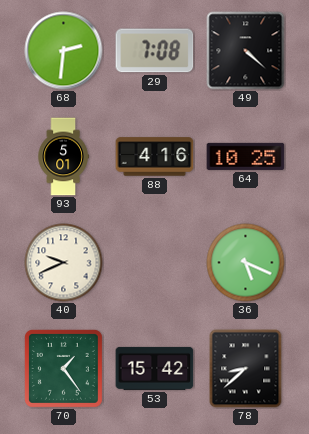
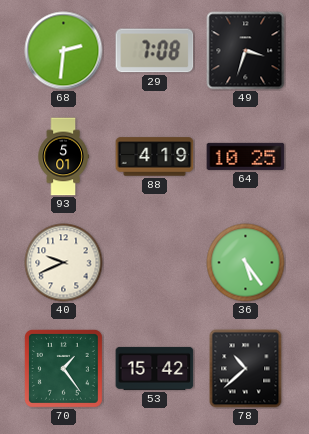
49: 4:22 -> 3:33
88: 4:16 -> 4:19
36: 5:19 -> 5:24
78: 8:38 -> 10:38
